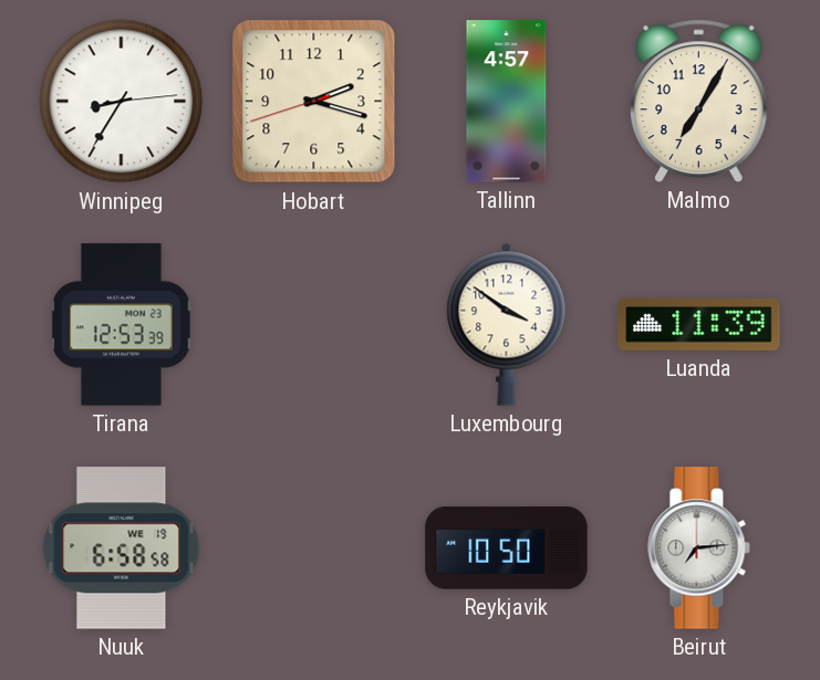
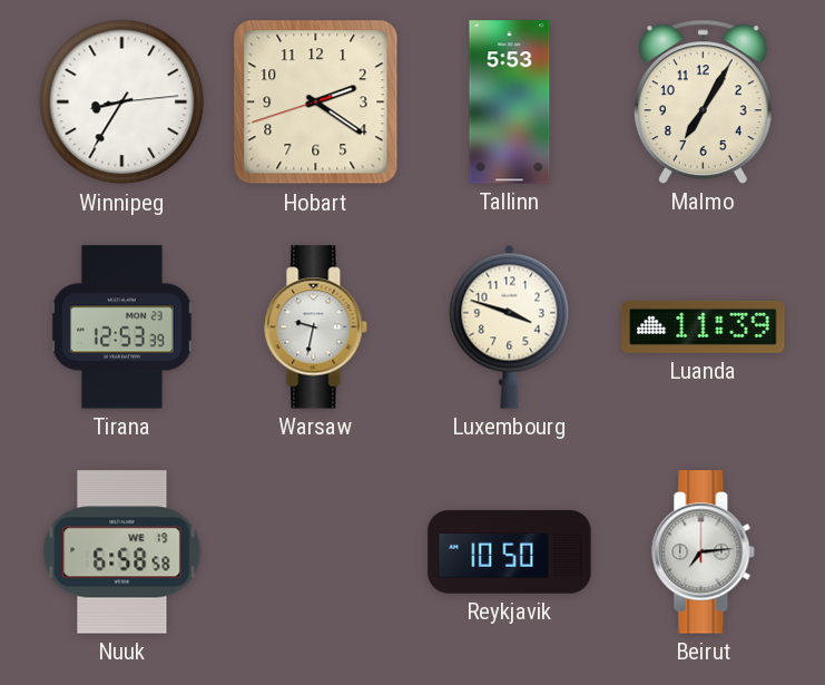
Hobart: 2:17 -> 2:20
Tallinn: 4:57 -> 5:53
Warsaw: none -> 9:32
Luxembourg: 3:51 -> 3:48
